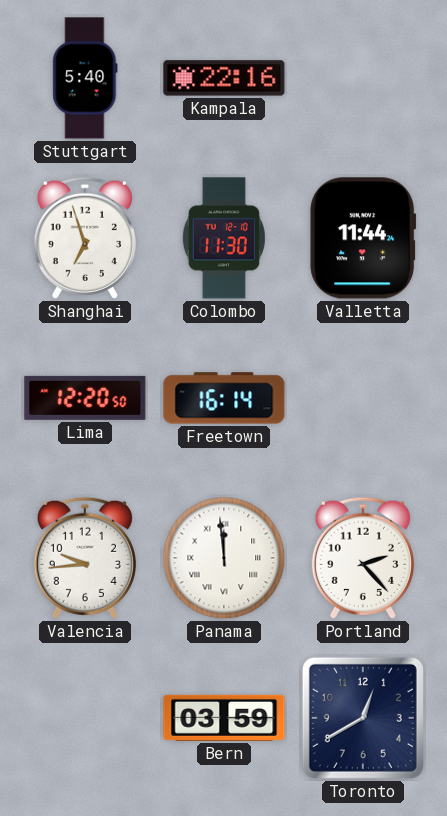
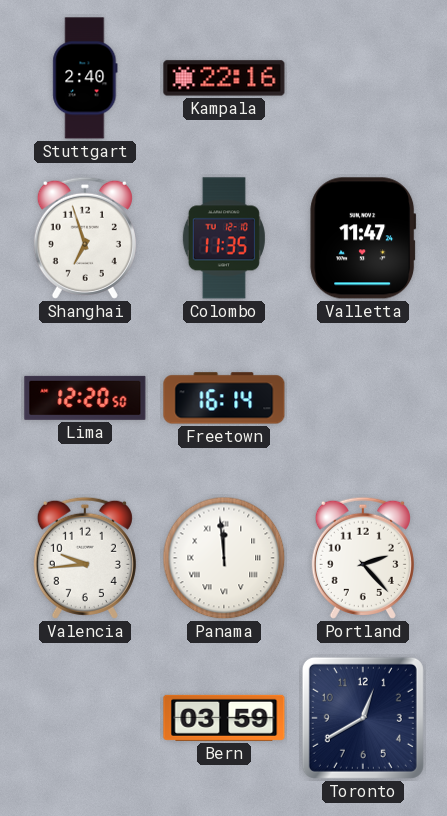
Stuttgart: 5:40 -> 2:40
Colombo: 11:30 -> 11:35
Valletta: 11:44 -> 11:47
